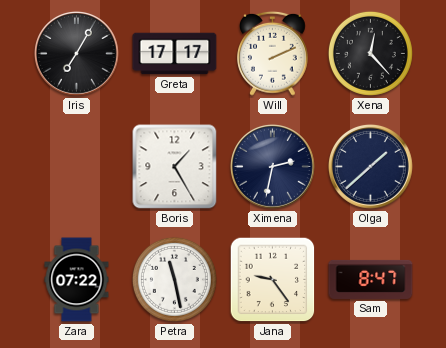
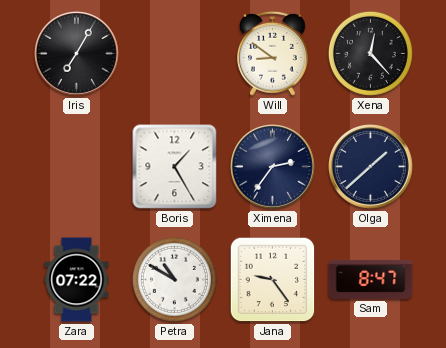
Greta: 17:17 -> none
Will: 2:11 -> 8:51
Ximena: 2:32 -> 2:36
Petra: 11:28 -> 10:50
